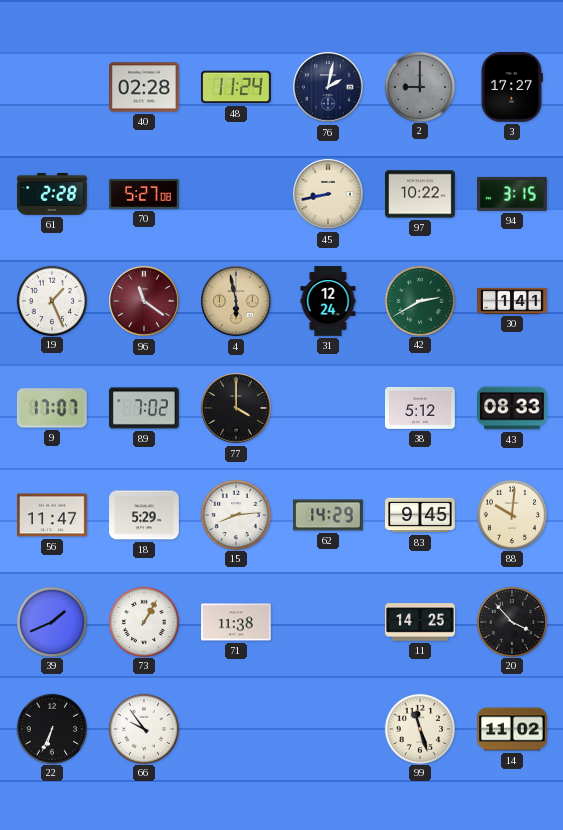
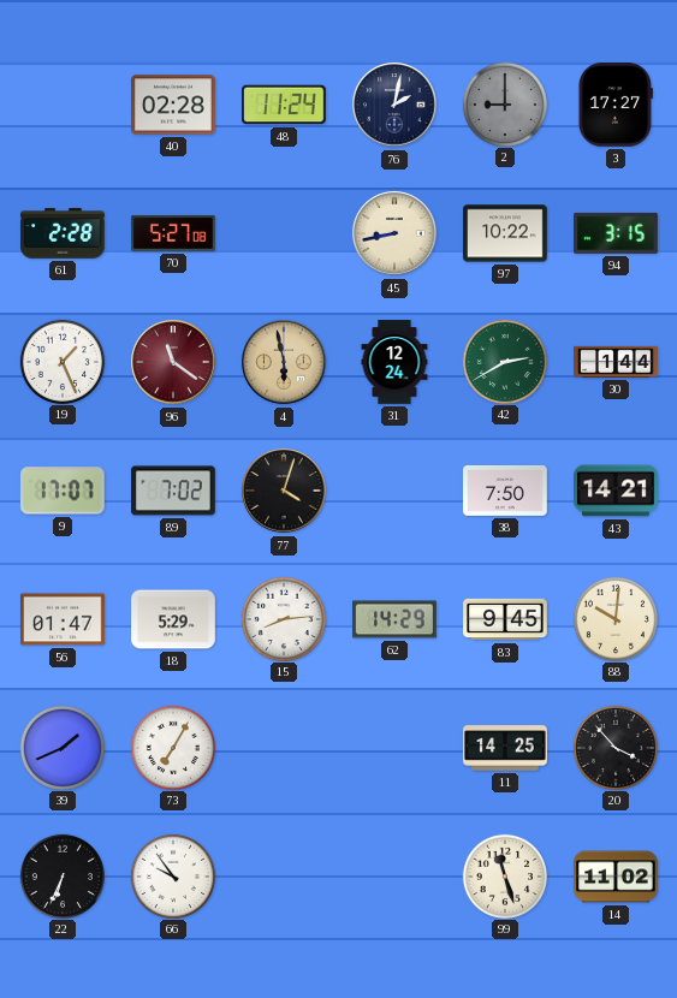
30: 1:41 -> 1:44
77: 4:00 -> 4:03
38: 5:12 -> 7:50
43: 08:33 -> 14:21
56: 11:47 -> 01:47
73: 1:05 -> 7:05
71: 11:38 -> none
